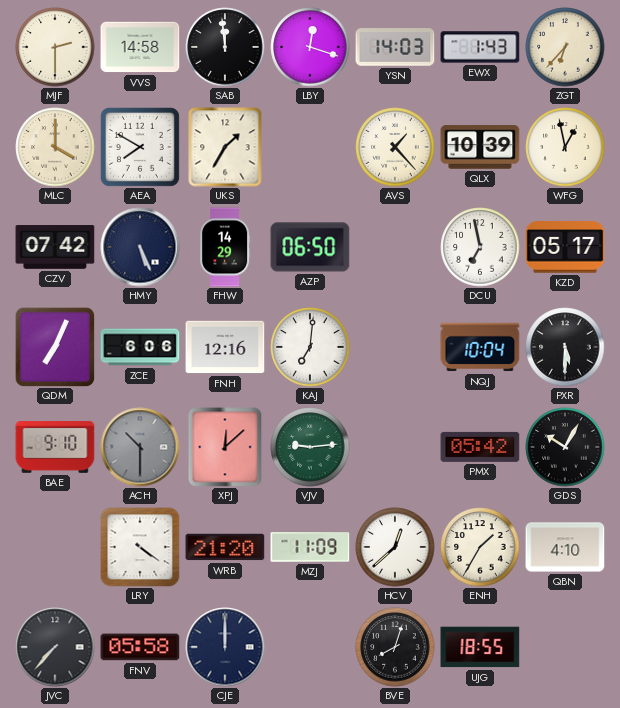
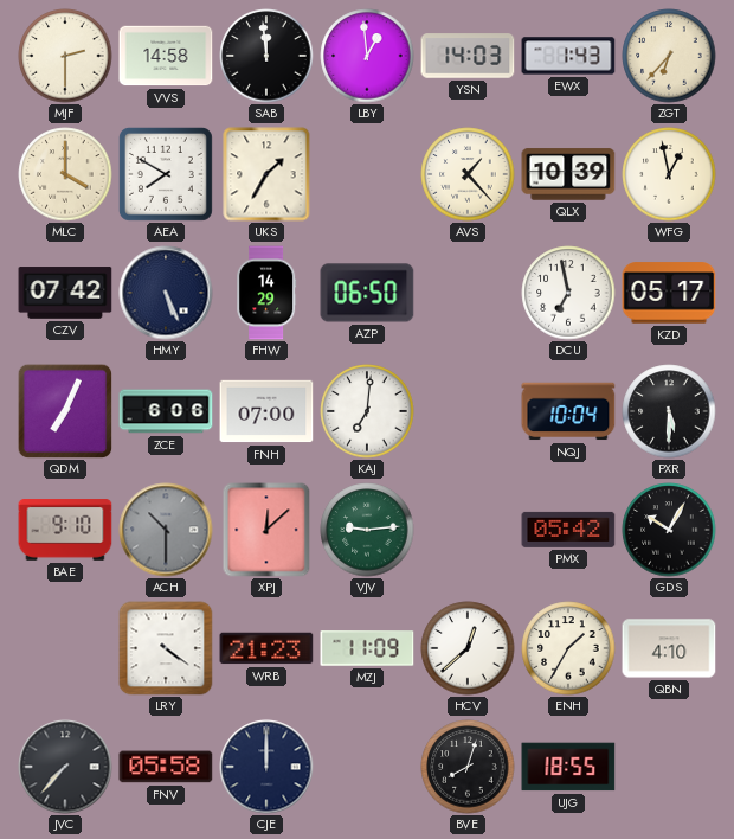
LBY: 12:18 -> 12:59
FNH: 12:16 -> 07:00
WRB: 21:20 -> 21:23
